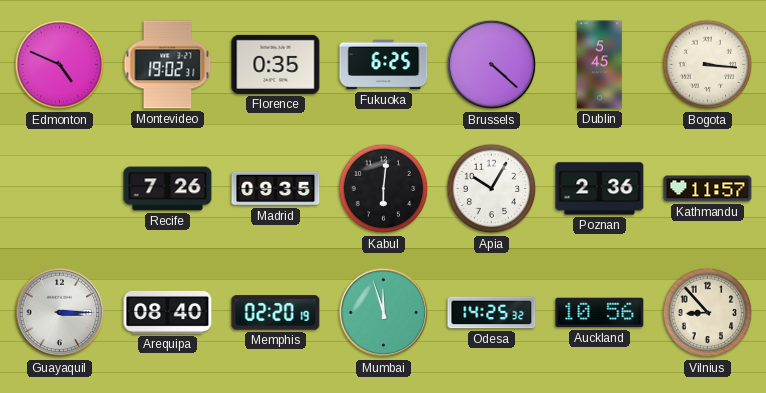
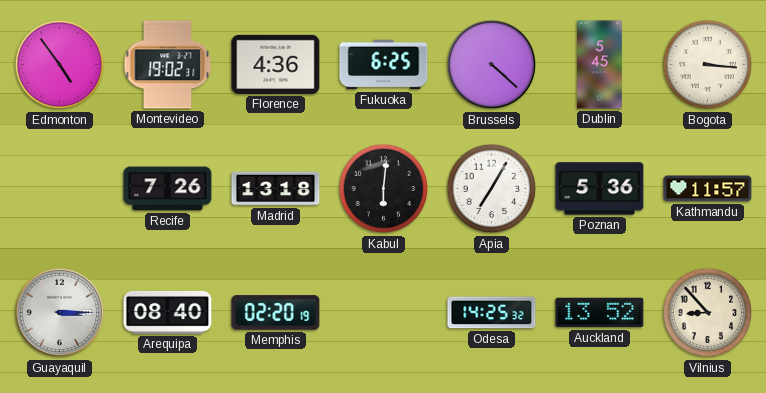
Edmonton: 4:49 -> 4:54
Florence: 0:35 -> 4:36
Madrid: 09:35 -> 13:18
Apia: 10:05 -> 7:05
Poznan: 2:36 -> 5:36
Mumbai: 11:57 -> none
Auckland: 10:56 -> 13:52
